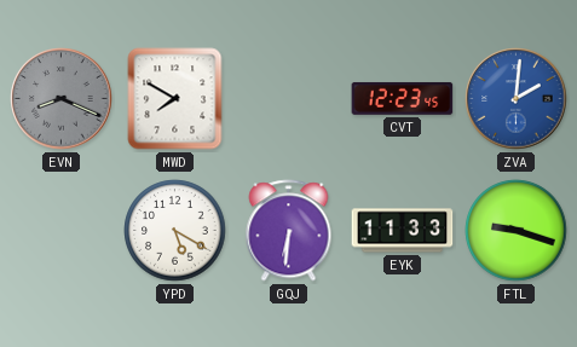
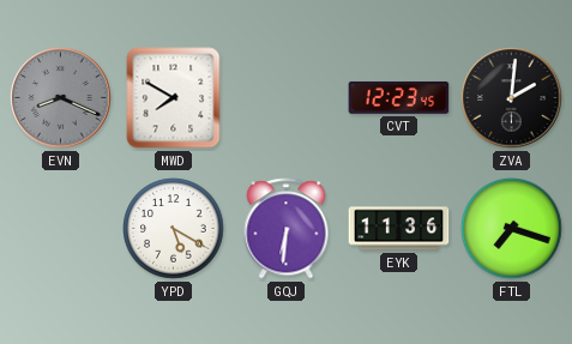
ZVA dial: blue -> black
EYK: 11:33 -> 11:36
FTL: 9:18 -> 7:18
